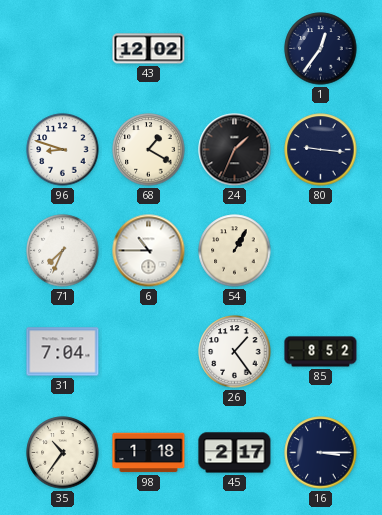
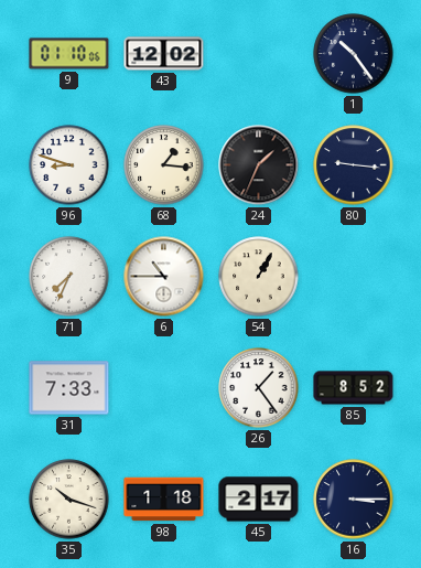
9: none -> 01:10
1: 12:36 -> 10:24
68: 1:20 -> 1:16
31: 7:04 -> 7:33
35: 10:36 -> 10:18
